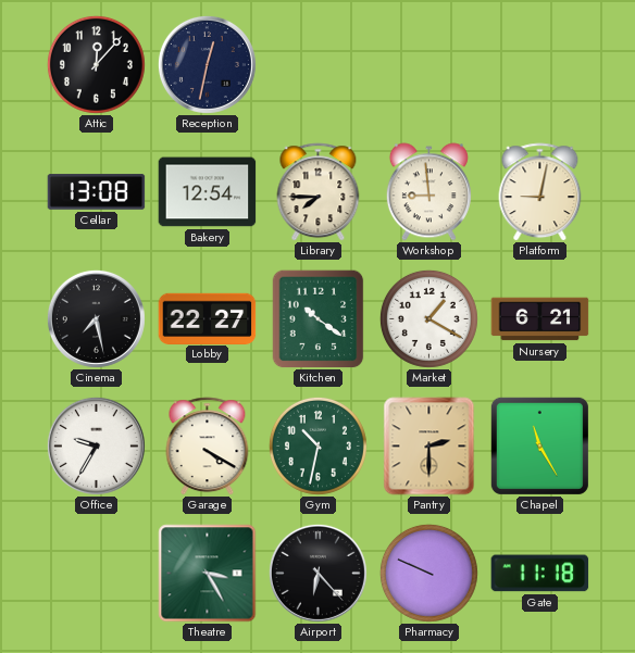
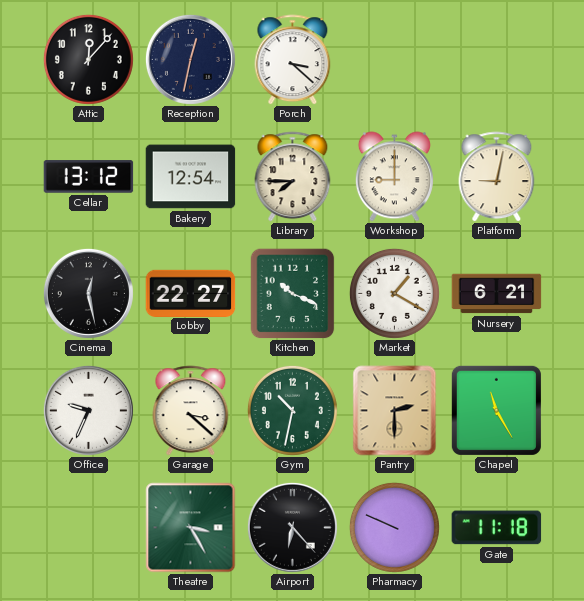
Porch: none -> 3:22
Cellar: 13:08 -> 13:12
Workshop: 8:59 -> 9:00
Cinema: 7:28 -> 12:28
Kitchen: 10:21 -> 10:19
Office: 9:35 -> 9:34
Garage: 4:20 -> 3:22
